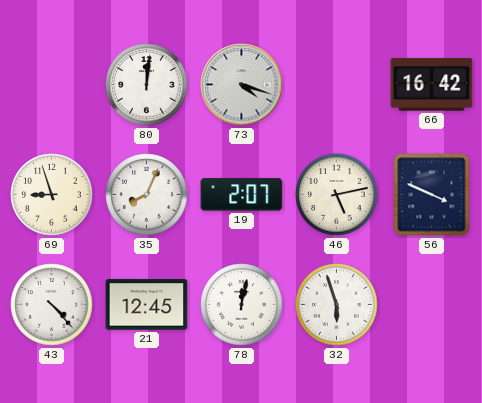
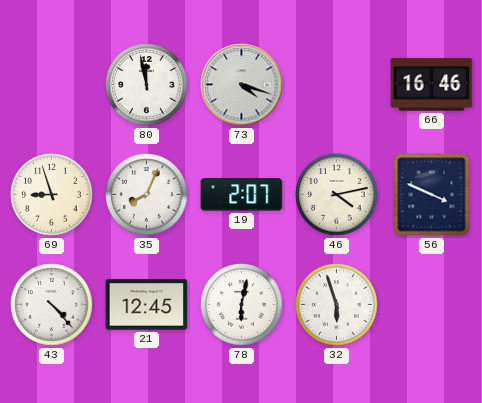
80: 12:01 -> 11:58
66: 16:42 -> 16:46
46: 5:13 -> 4:13
78: 12:02 -> 6:02
